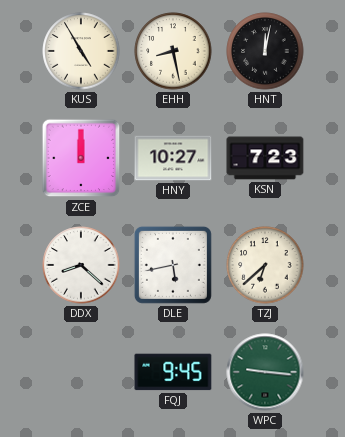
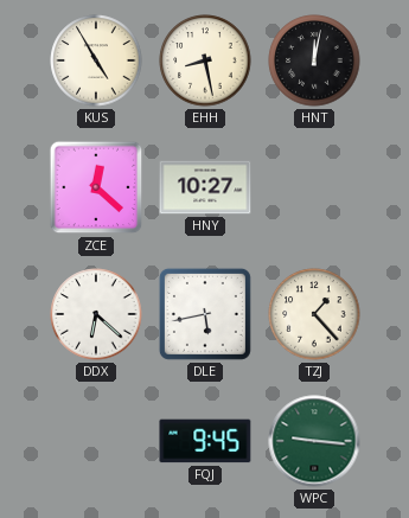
ZCE: 12:00 -> 12:22
KSN: 7:23 -> none
DDX: 8:22 -> 6:22
TZJ: 6:38 -> 1:23
